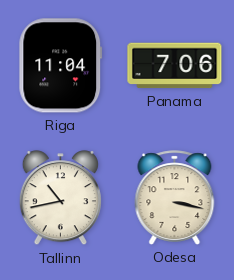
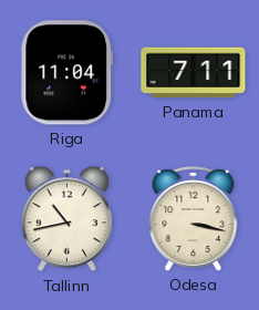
Panama: 7:06 -> 7:11
